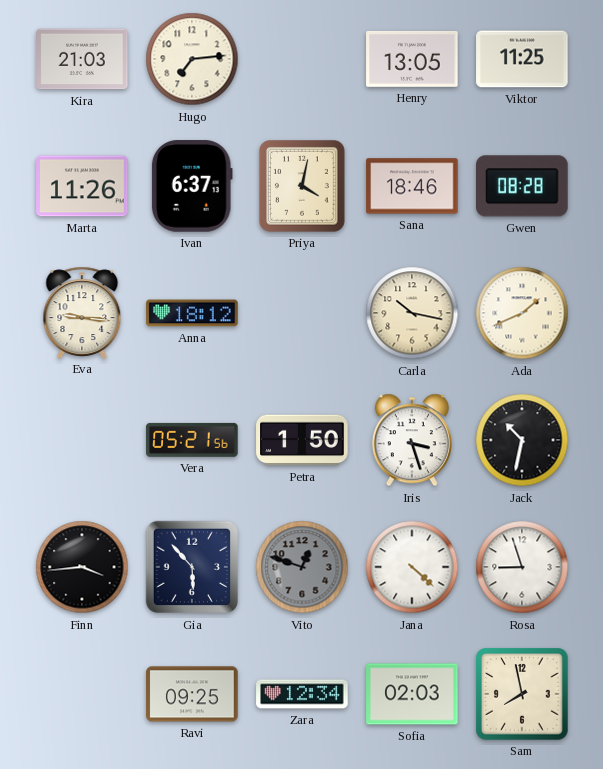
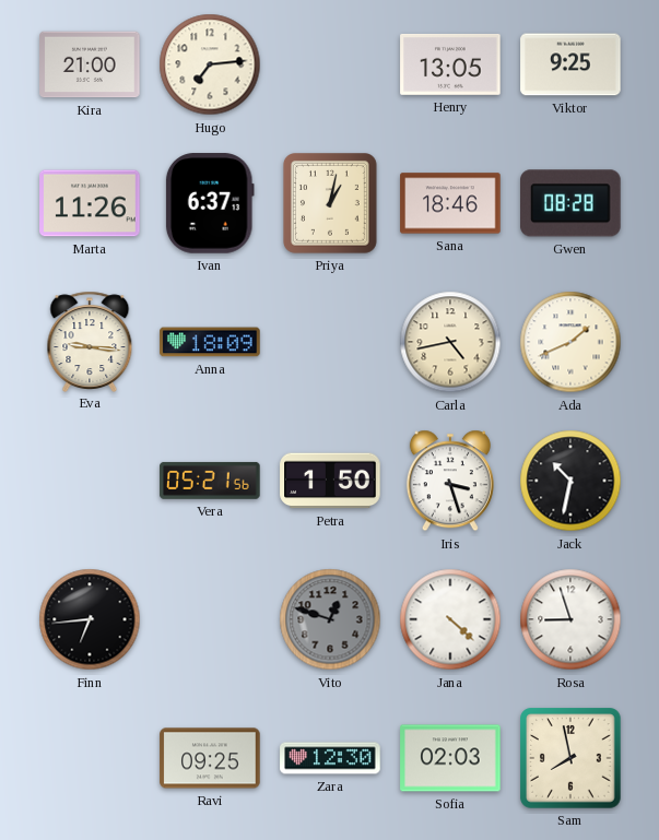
Kira: 21:03 -> 21:00
Viktor: 11:25 -> 9:25
Priya: 4:02 -> 1:02
Anna: 18:12 -> 18:09
Carla: 10:17 -> 4:43
Finn: 3:44 -> 6:44
Gia: 5:53 -> none
Zara: 12:34 -> 12:30
